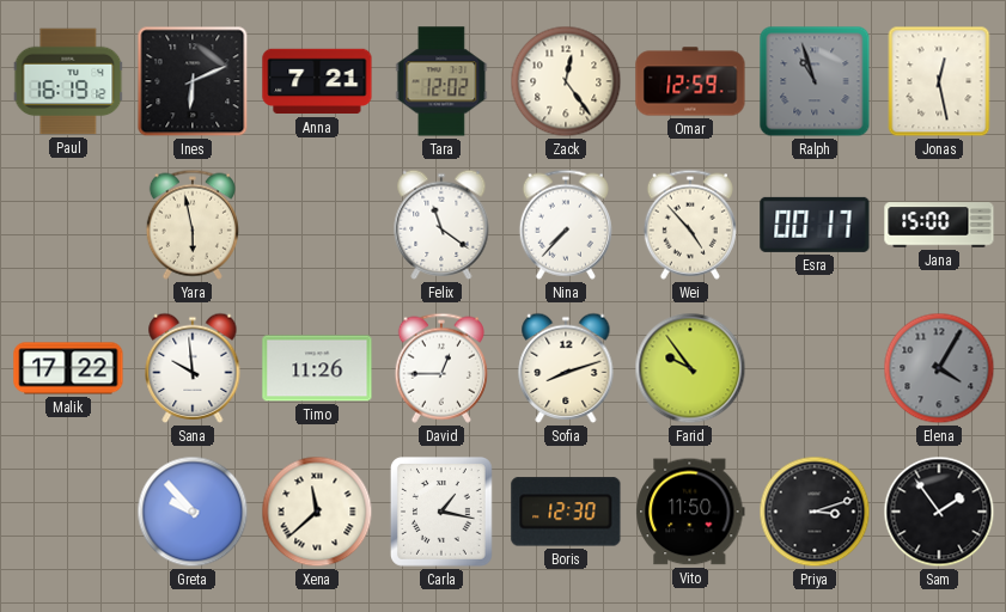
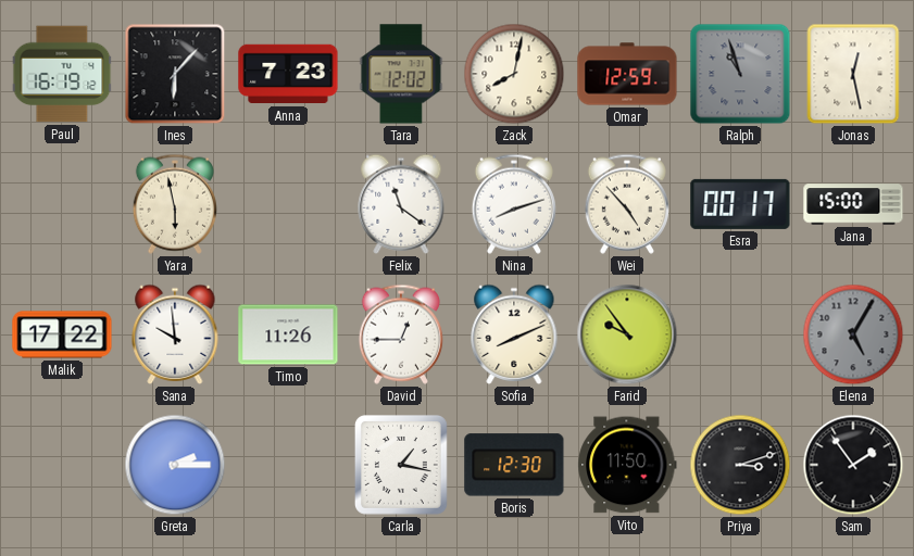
Ines: 6:11 -> 6:07
Anna: 7:21 -> 7:23
Zack: 12:24 -> 8:02
Nina: 7:37 -> 8:12
Sofia: 8:12 -> 8:11
Elena: 4:05 -> 5:05
Greta: 9:53 -> 2:15
Xena: 11:38 -> none
